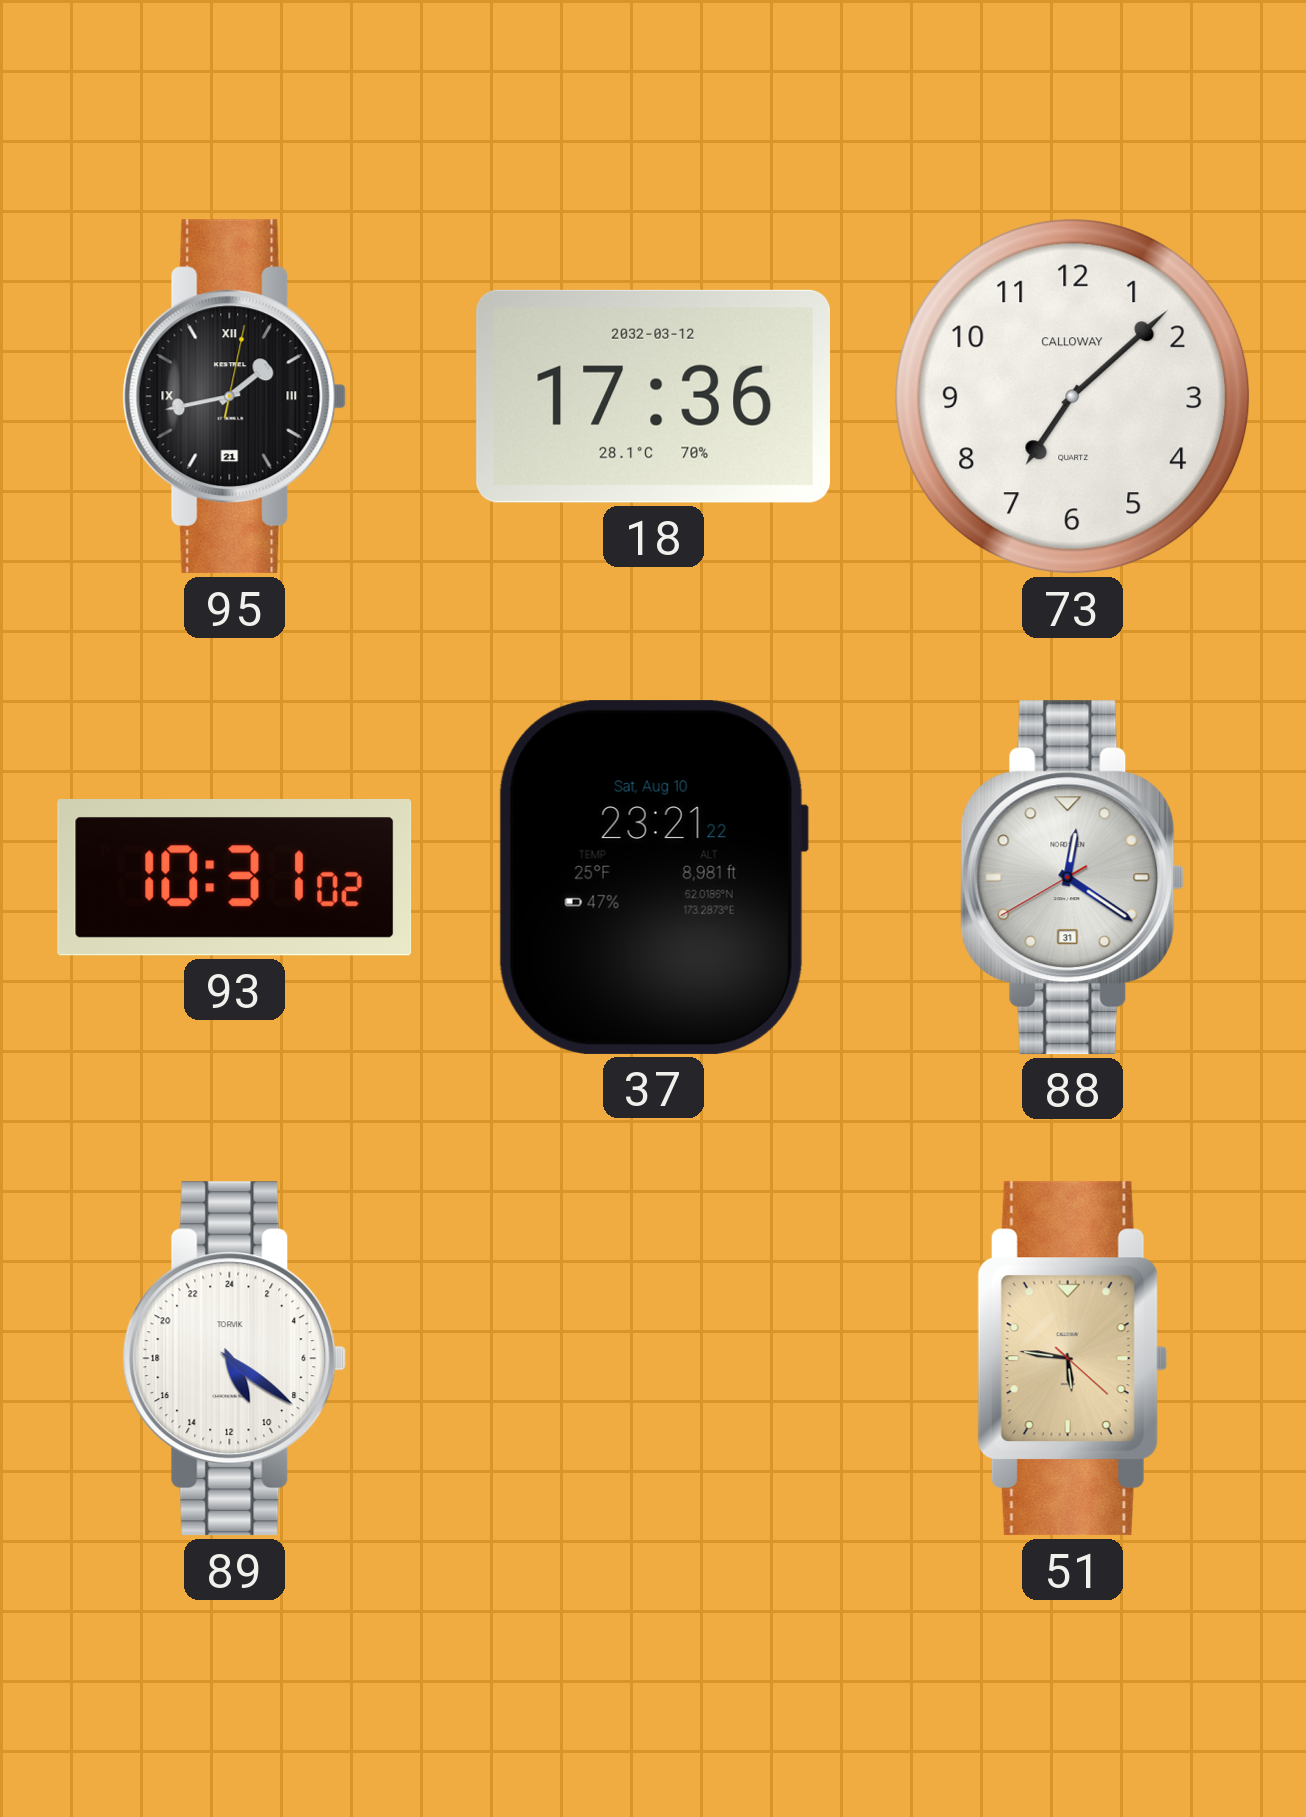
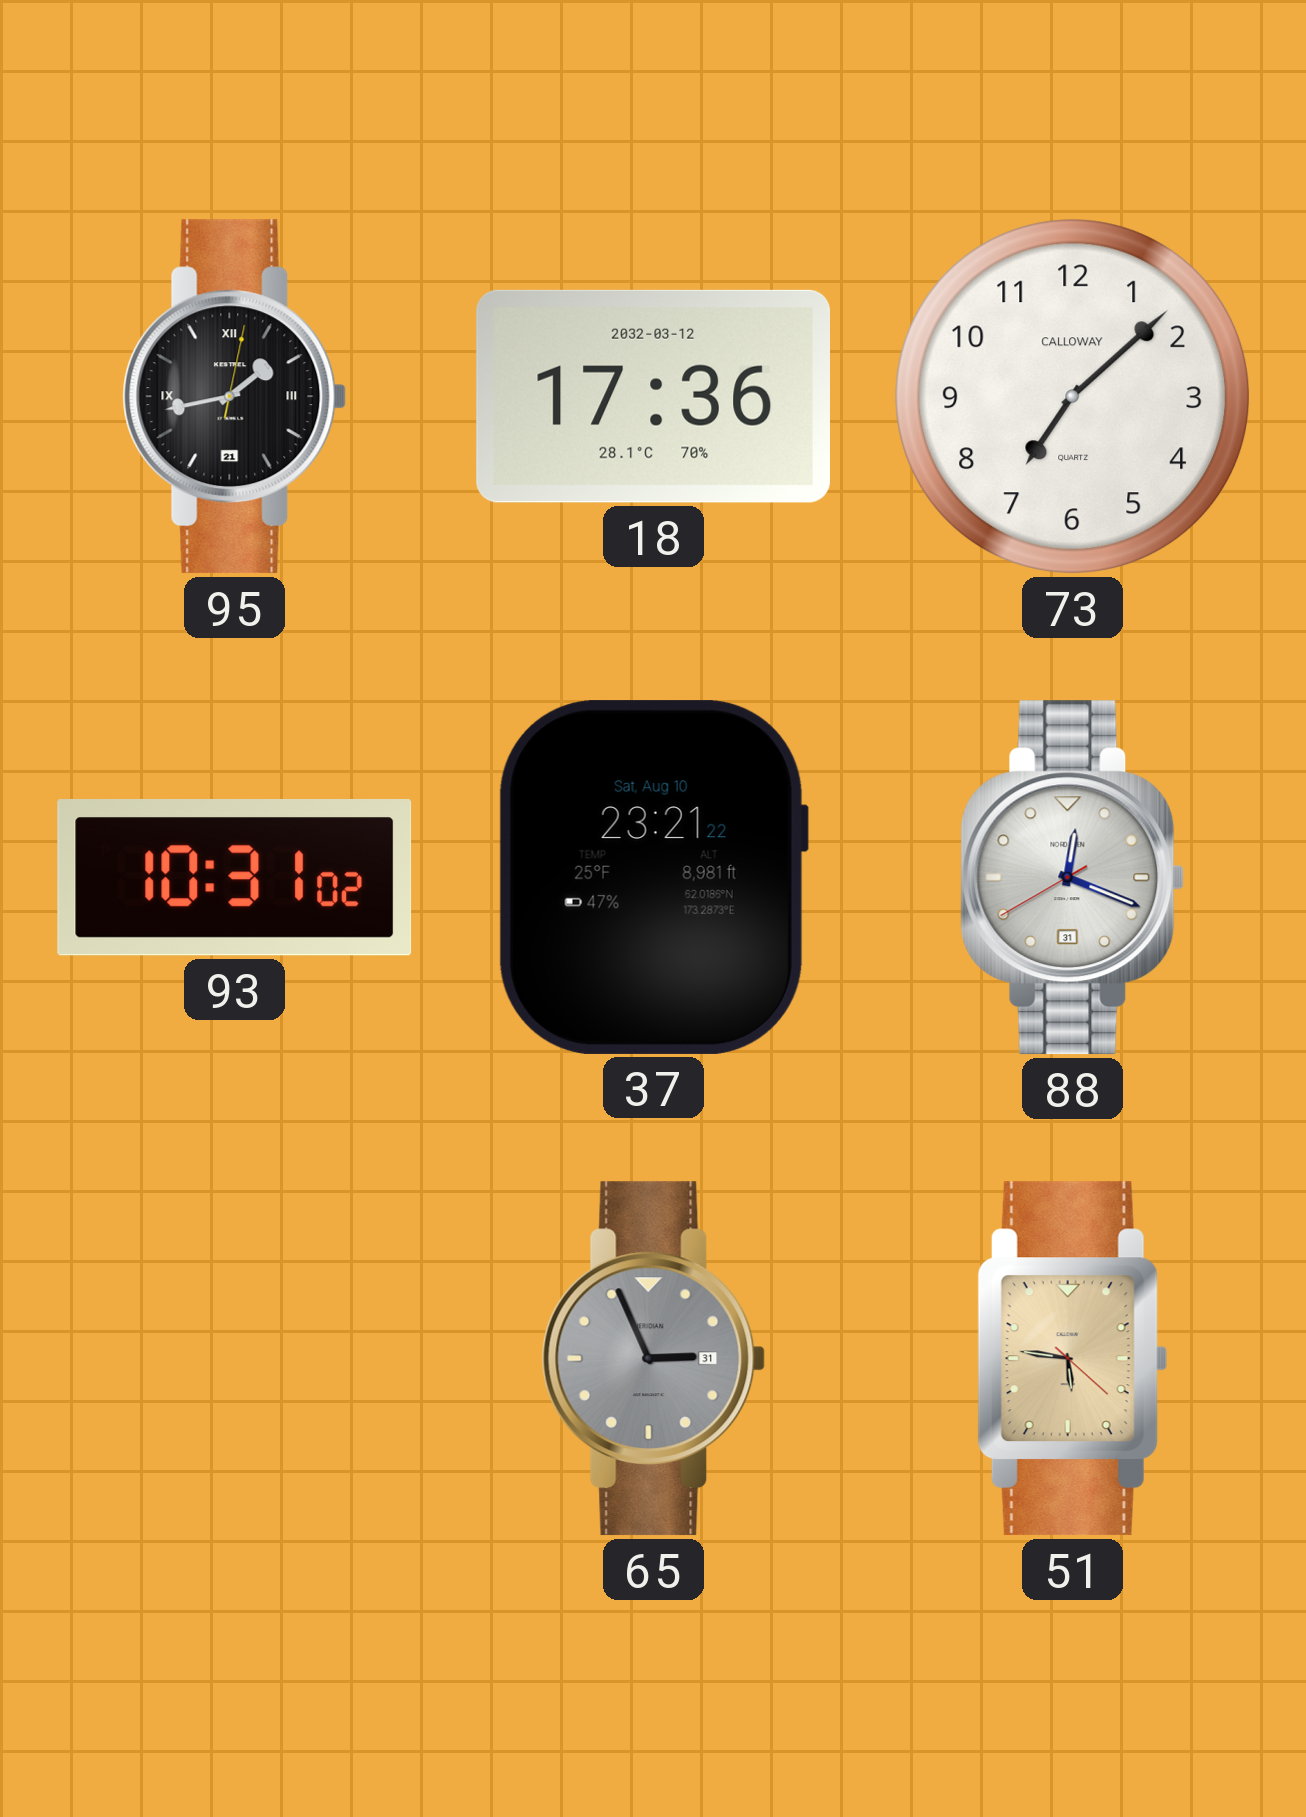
88: 12:20 -> 12:18
89: 10:21 -> none
65: none -> 2:56
